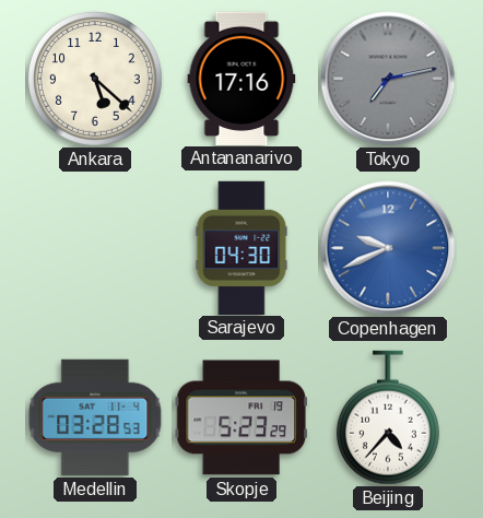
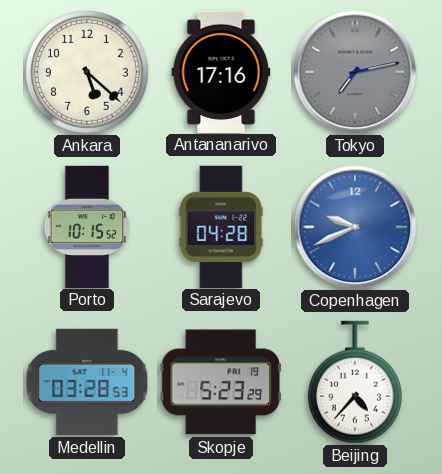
Porto: none -> 10:15
Sarajevo: 04:30 -> 04:28
